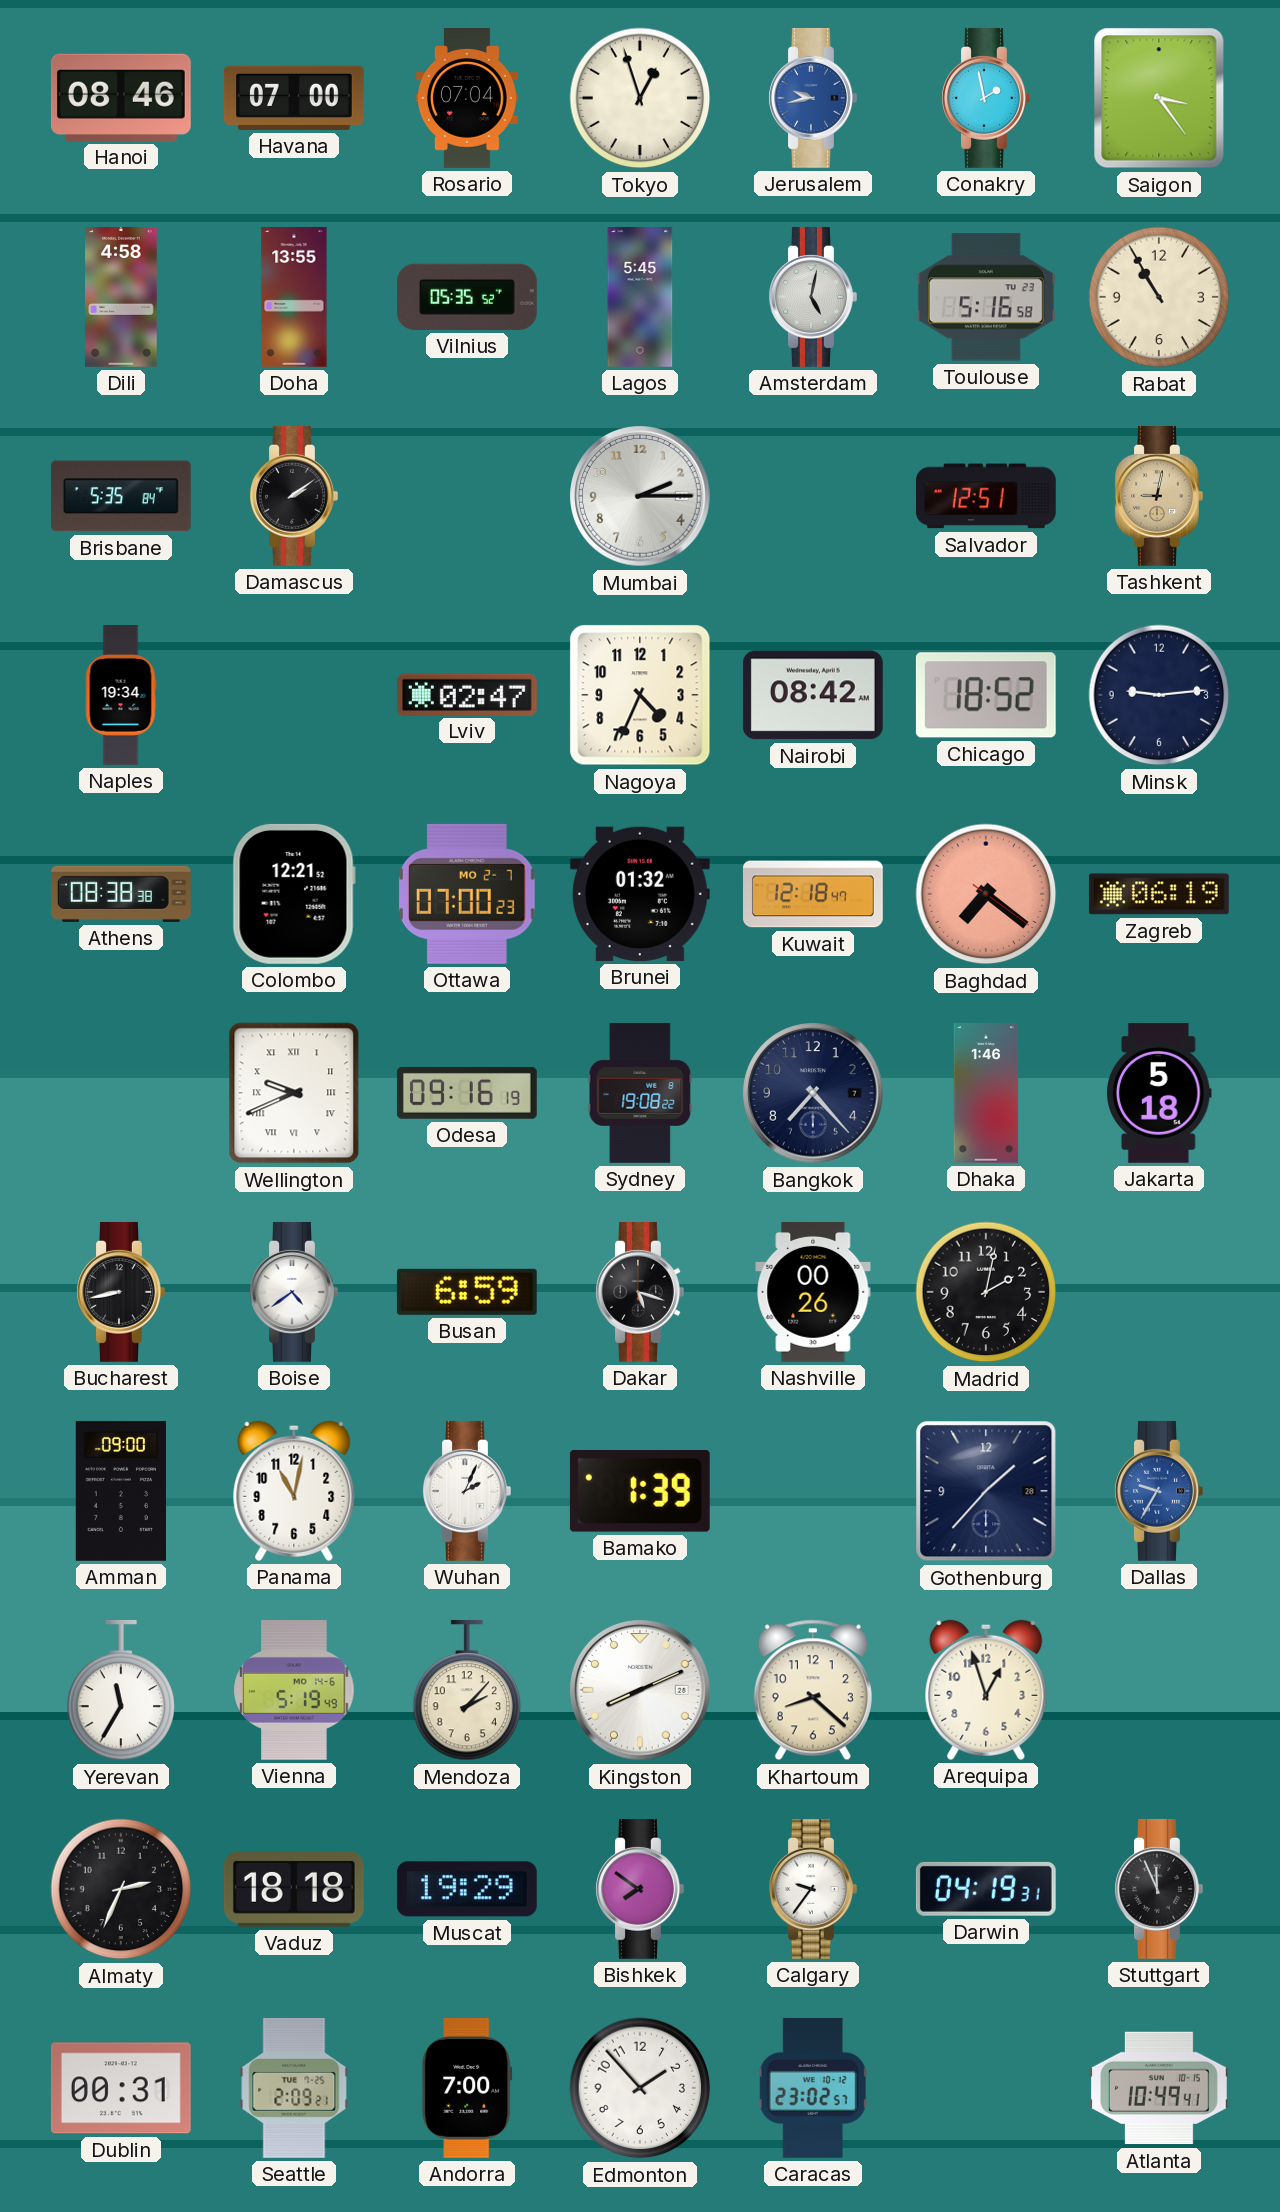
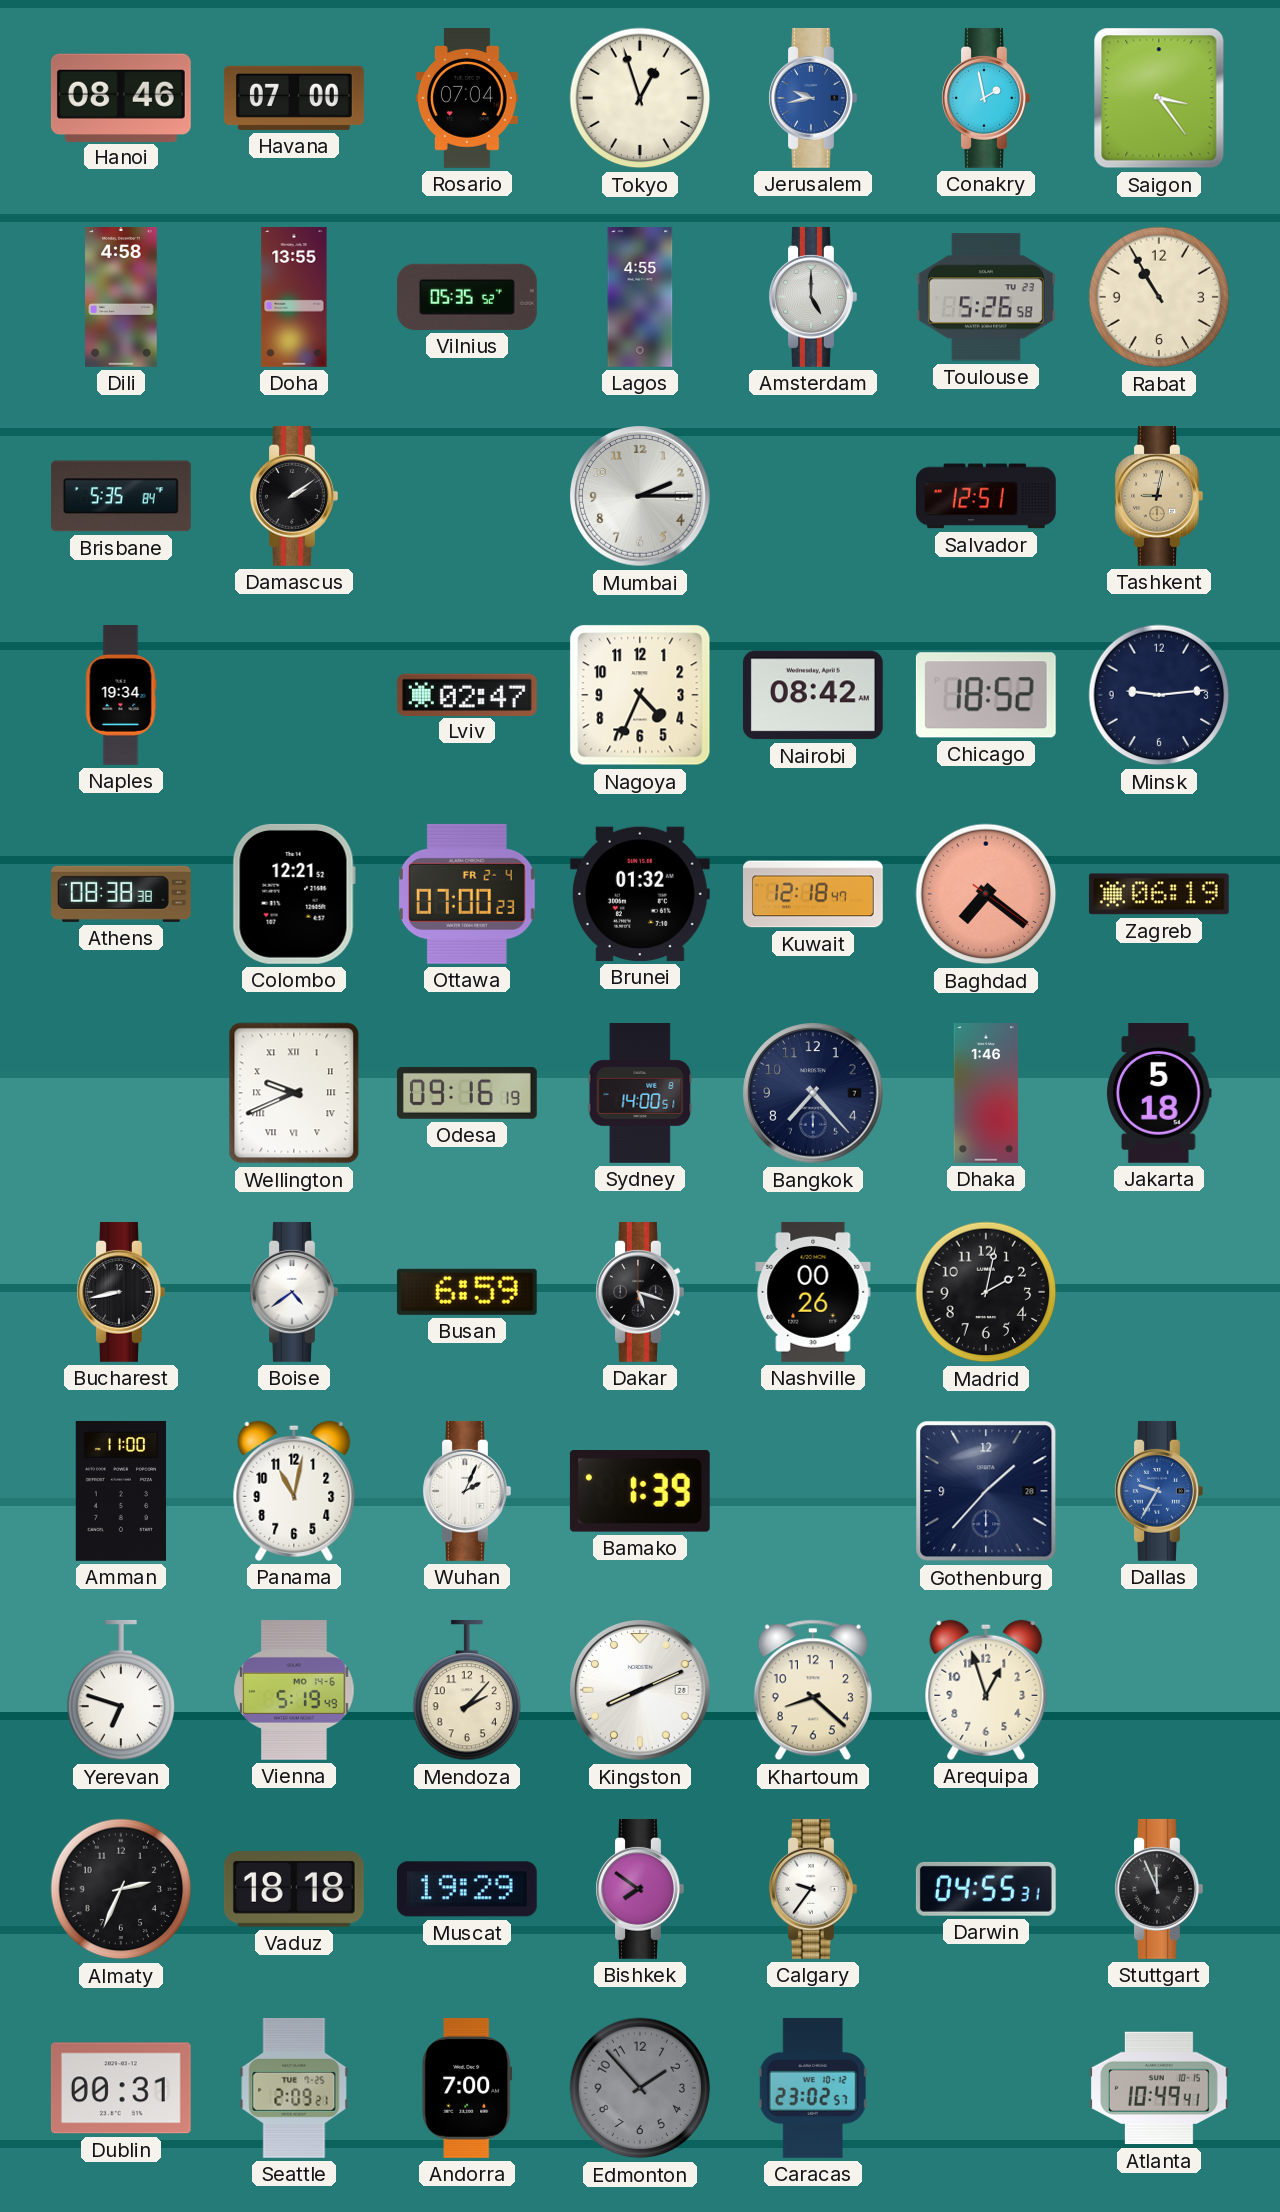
Lagos: 5:45 -> 4:55
Amsterdam: 5:02 -> 5:00
Toulouse: 5:16 -> 5:26
Ottawa date: MO 2-7 -> FR 2-4
Sydney: 19:08 -> 14:00
Amman: 09:00 -> 11:00
Yerevan: 11:35 -> 6:48
Darwin: 04:19 -> 04:55
Edmonton dial: white -> grey
